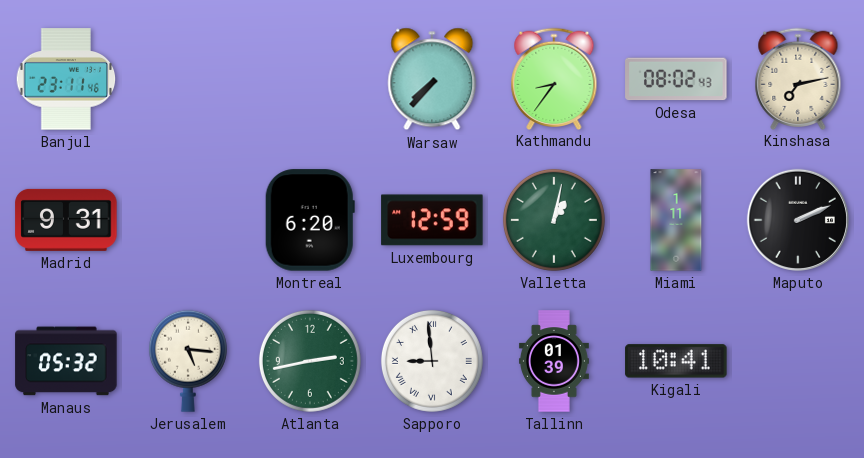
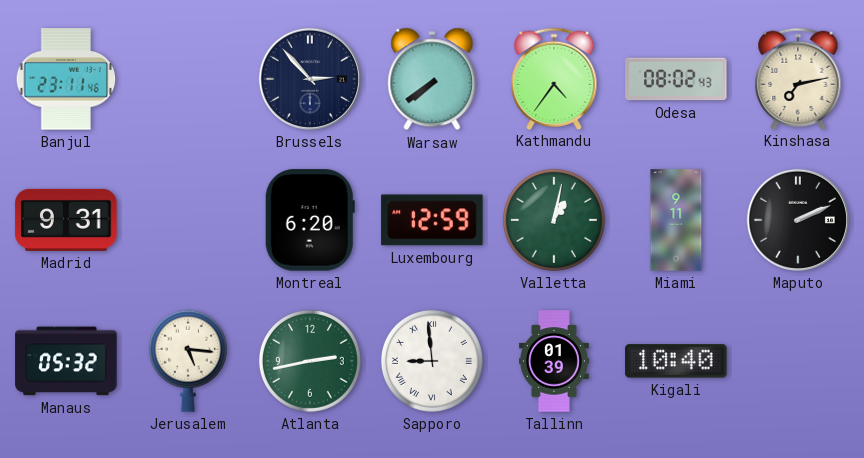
Brussels: none -> 2:53
Warsaw: 7:37 -> 7:39
Kathmandu: 8:36 -> 4:36
Miami: 1:11 -> 9:11
Kigali: 10:41 -> 10:40
